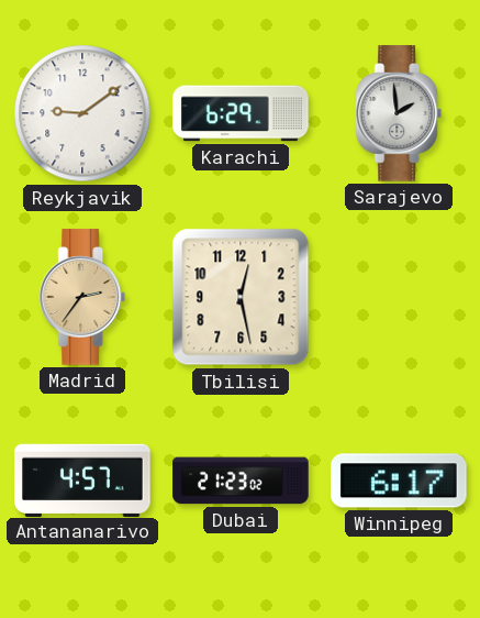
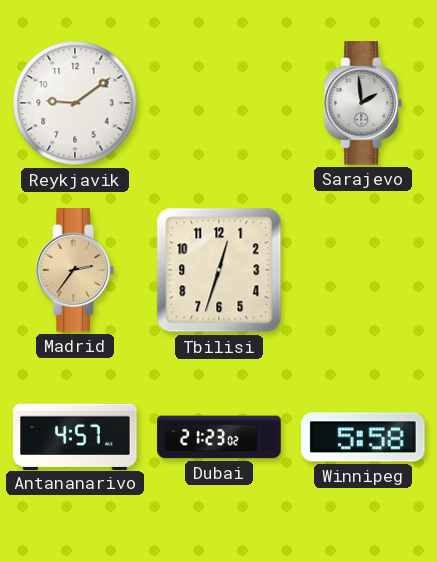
Karachi: 6:29 -> none
Tbilisi: 12:28 -> 12:33
Winnipeg: 6:17 -> 5:58
